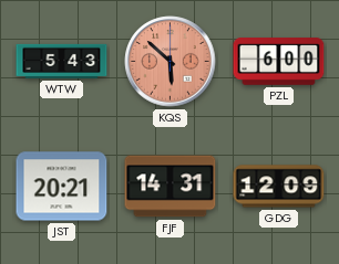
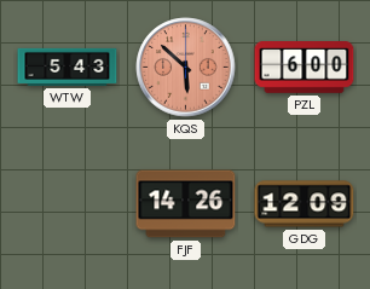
JST: 20:21 -> none
FJF: 14:31 -> 14:26
